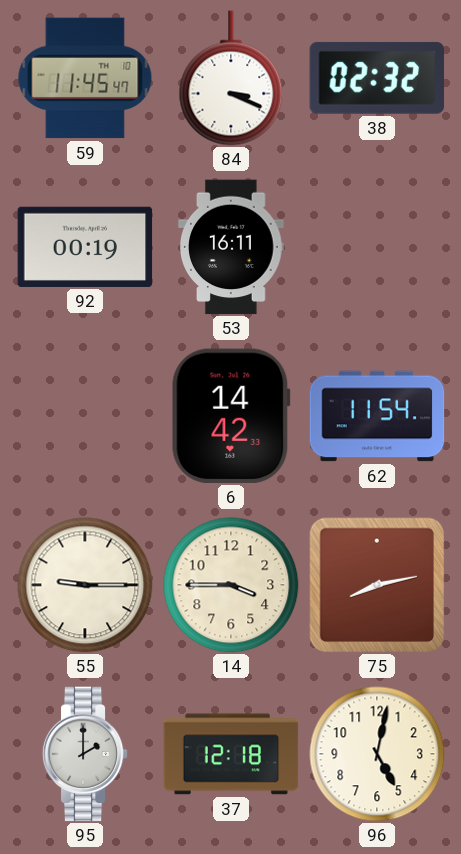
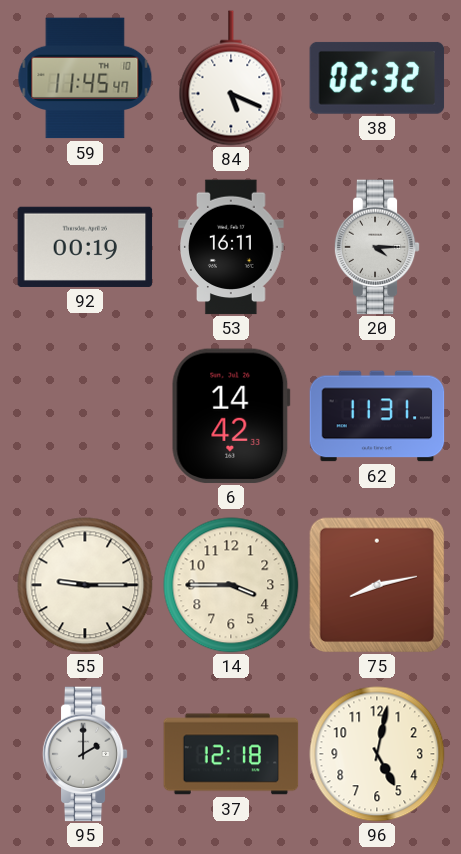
84: 3:19 -> 5:19
20: none -> 4:15
62: 11:54 -> 11:31
